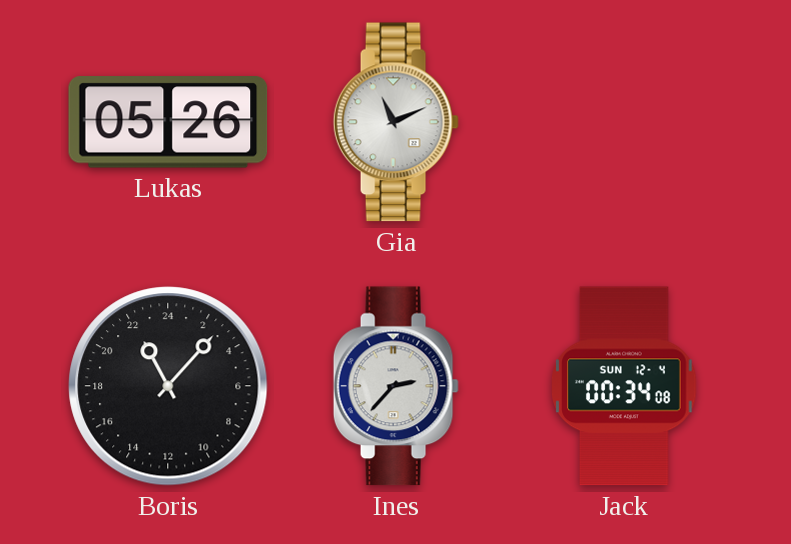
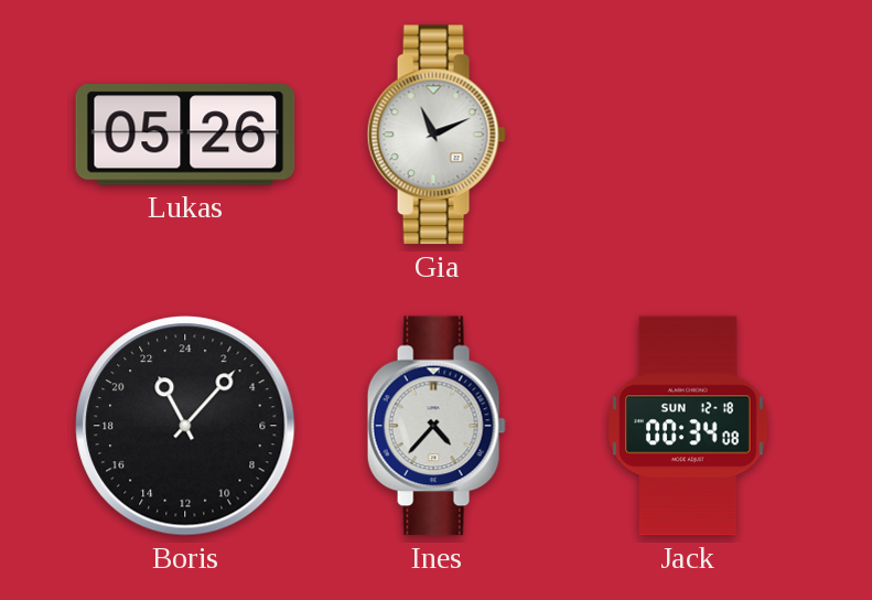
Ines: 2:37 -> 4:37
Jack date: SUN 12-4 -> SUN 12-18
